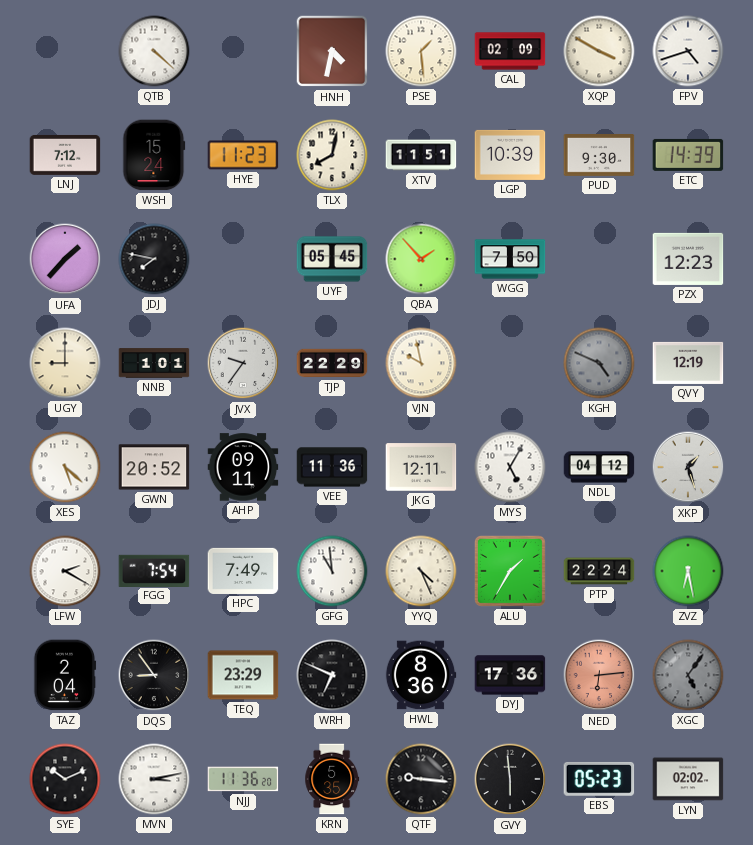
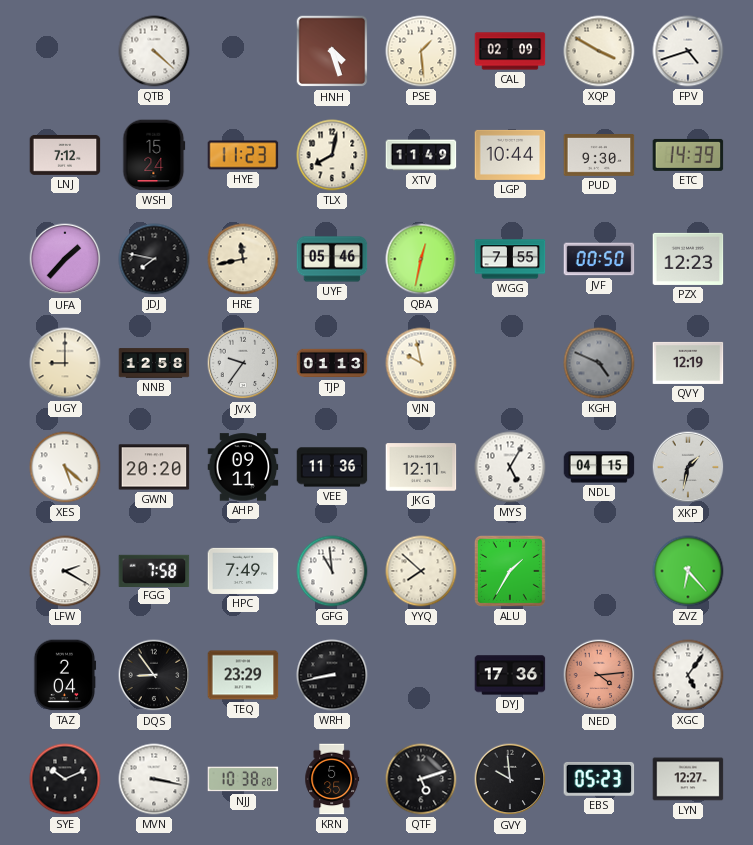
HNH: 4:32 -> 4:27
XTV: 11:51 -> 11:49
LGP: 10:39 -> 10:44
HRE: none -> 11:43
UYF: 05:45 -> 05:46
QBA: 1:53 -> 12:32
WGG: 7:50 -> 7:55
JVF: none -> 00:50
NNB: 1:01 -> 12:58
TJP: 22:29 -> 01:13
GWN: 20:52 -> 20:20
NDL: 04:12 -> 04:15
XKP: 1:27 -> 1:32
FGG: 7:54 -> 7:58
YYQ: 4:26 -> 7:52
PTP: 22:24 -> none
ZVZ: 6:28 -> 6:23
WRH: 6:49 -> 8:43
HWL: 8:36 -> none
NED: 6:14 -> 4:14
XGC dial: grey -> white
MVN: 3:13 -> 3:17
NJJ: 11:36 -> 10:38
QTF: 9:16 -> 5:12
GVY: 5:59 -> 9:59
LYN: 02:02 -> 12:27
